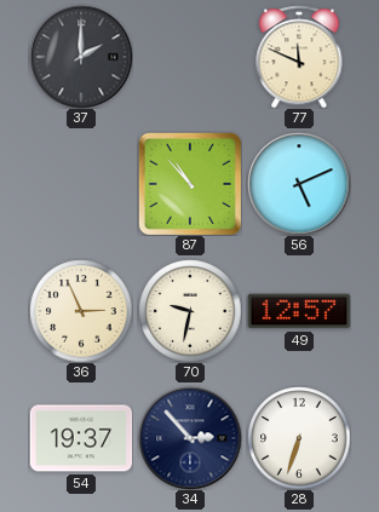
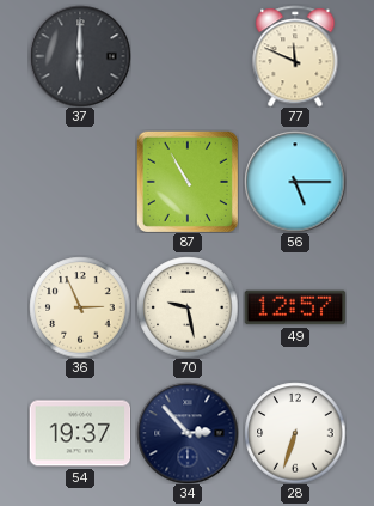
37: 2:00 -> 6:00
87: 10:53 -> 10:55
56: 5:11 -> 5:15
70: 9:32 -> 9:28
